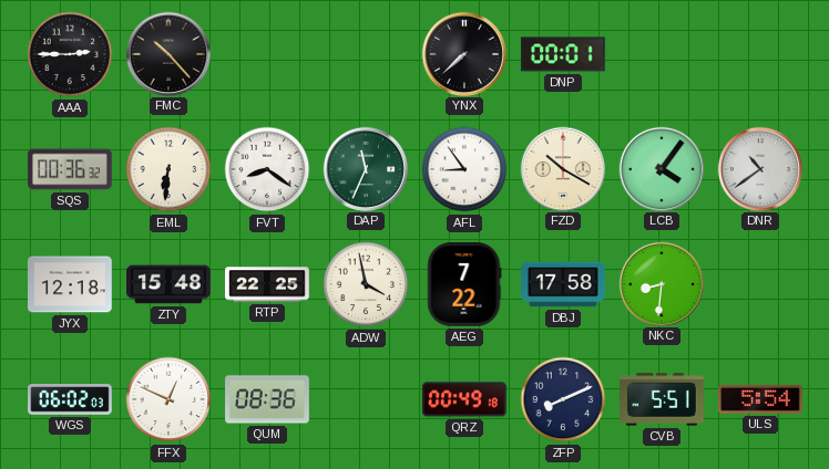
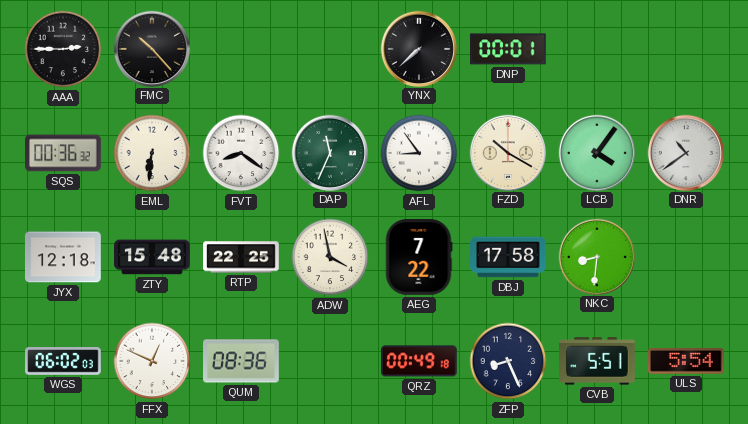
ZFP: 8:11 -> 8:26
